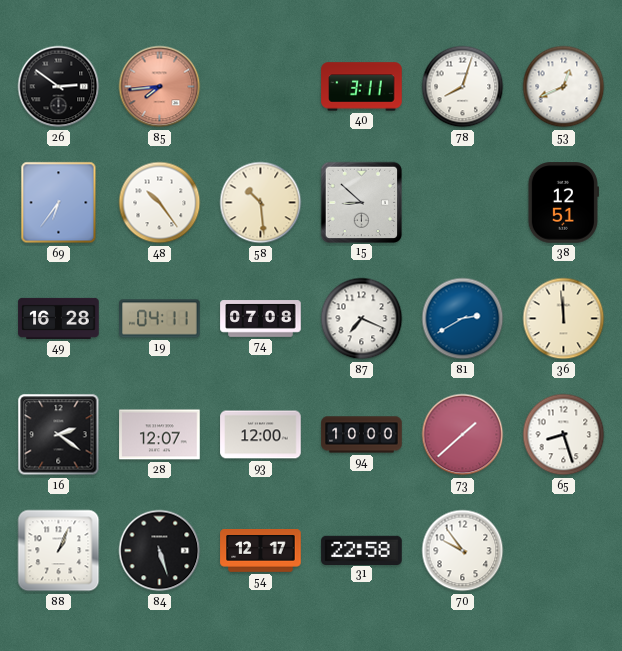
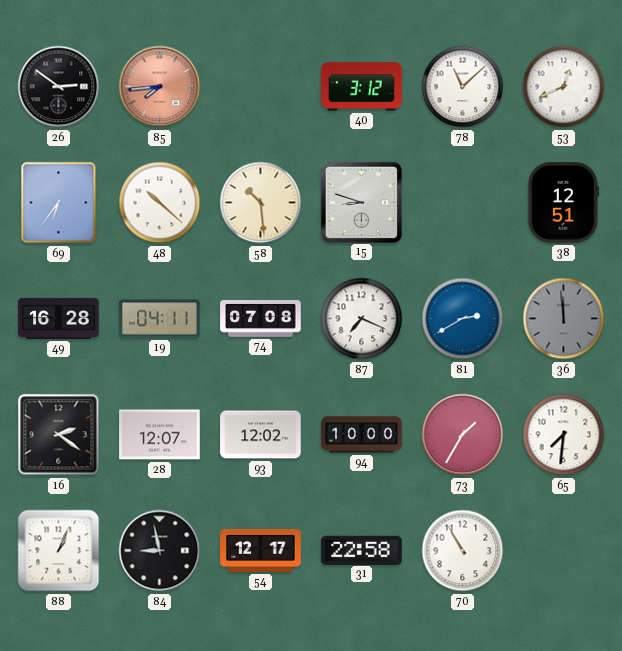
40: 3:11 -> 3:12
78: 8:03 -> 11:08
48: 10:24 -> 10:22
15: 8:52 -> 8:48
36 dial: cream -> grey
93: 12:00 -> 12:02
73: 1:38 -> 1:35
65: 8:27 -> 7:31
84: 5:27 -> 8:58
70: 9:54 -> 10:55
